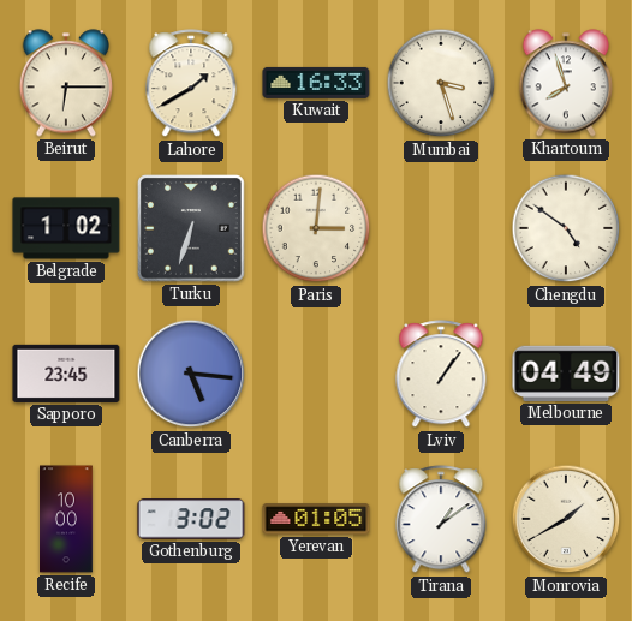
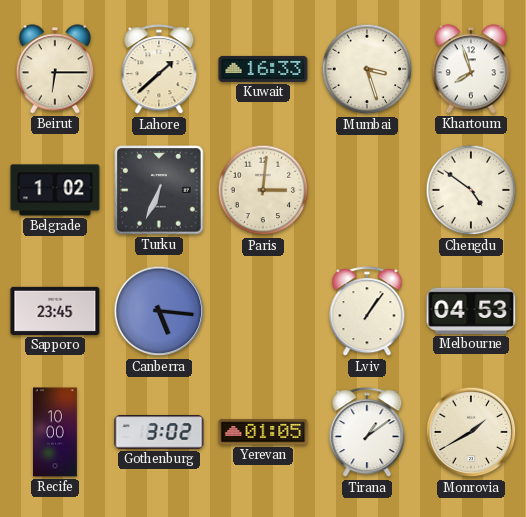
Lahore: 1:40 -> 1:38
Turku: 6:33 -> 6:34
Melbourne: 04:49 -> 04:53
